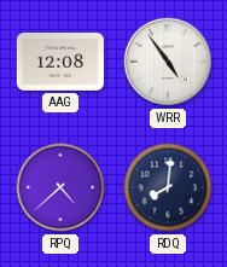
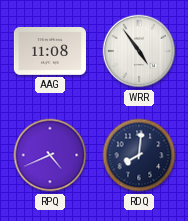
AAG: 12:08 -> 11:08
RPQ: 4:38 -> 4:41
